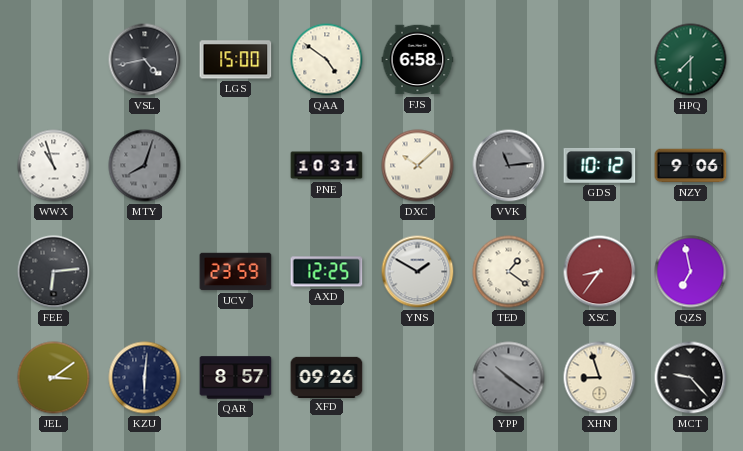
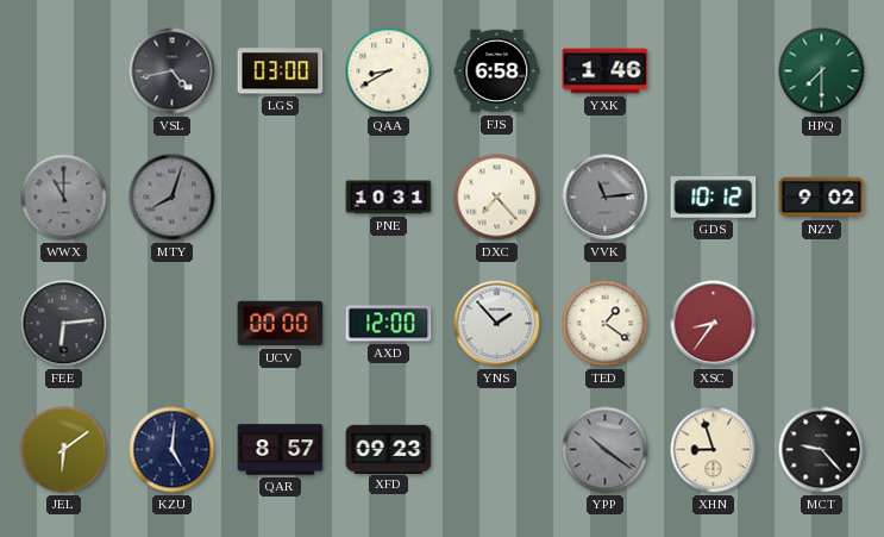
LGS: 15:00 -> 03:00
QAA: 4:51 -> 8:40
YXK: none -> 1:46
WWX: 10:57 -> 11:00
WWX dial: white -> grey
DXC: 10:08 -> 7:23
NZY: 9:06 -> 9:02
UCV: 23:59 -> 00:00
AXD: 12:25 -> 12:00
YNS: 1:50 -> 1:53
QZS: 6:58 -> none
JEL: 3:09 -> 6:09
KZU: 6:01 -> 5:01
XFD: 09:26 -> 09:23
